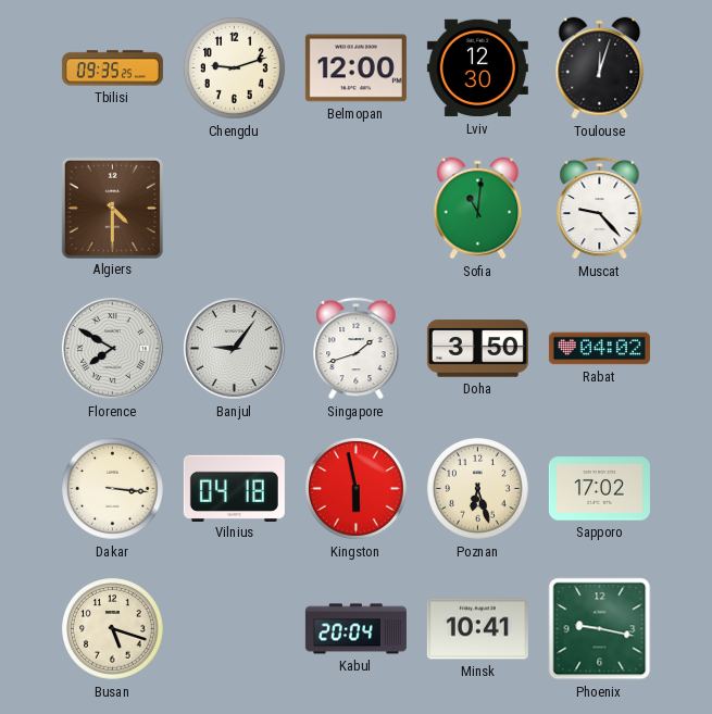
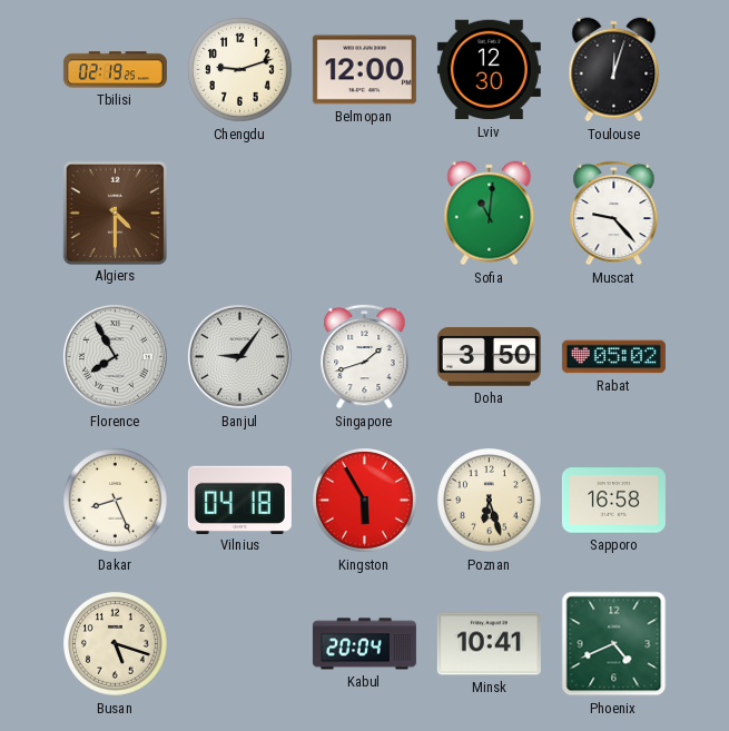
Tbilisi: 09:35 -> 02:19
Florence: 7:50 -> 7:55
Rabat: 04:02 -> 05:02
Dakar: 3:16 -> 8:26
Kingston: 5:58 -> 5:55
Sapporo: 17:02 -> 16:58
Phoenix: 9:17 -> 4:41
